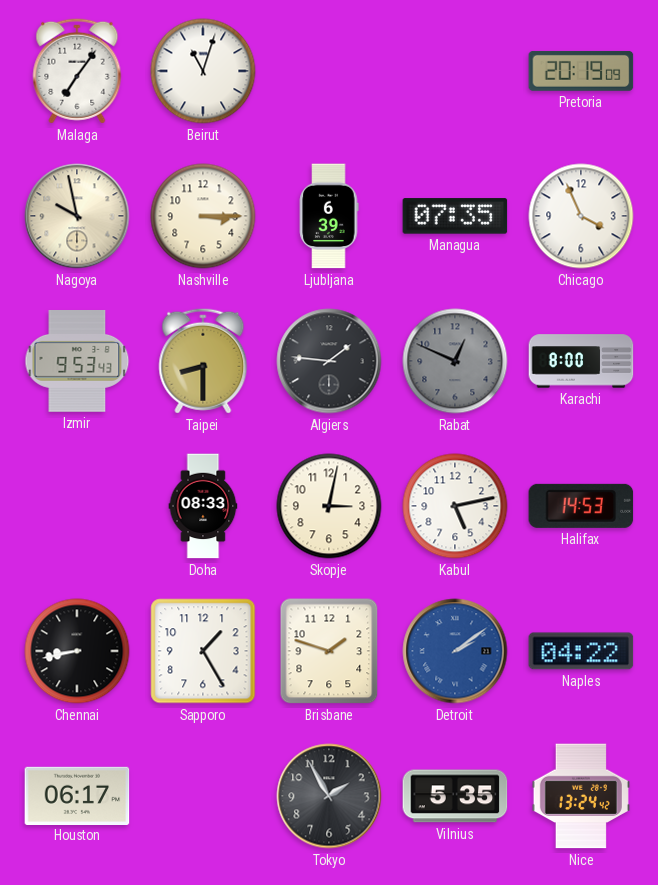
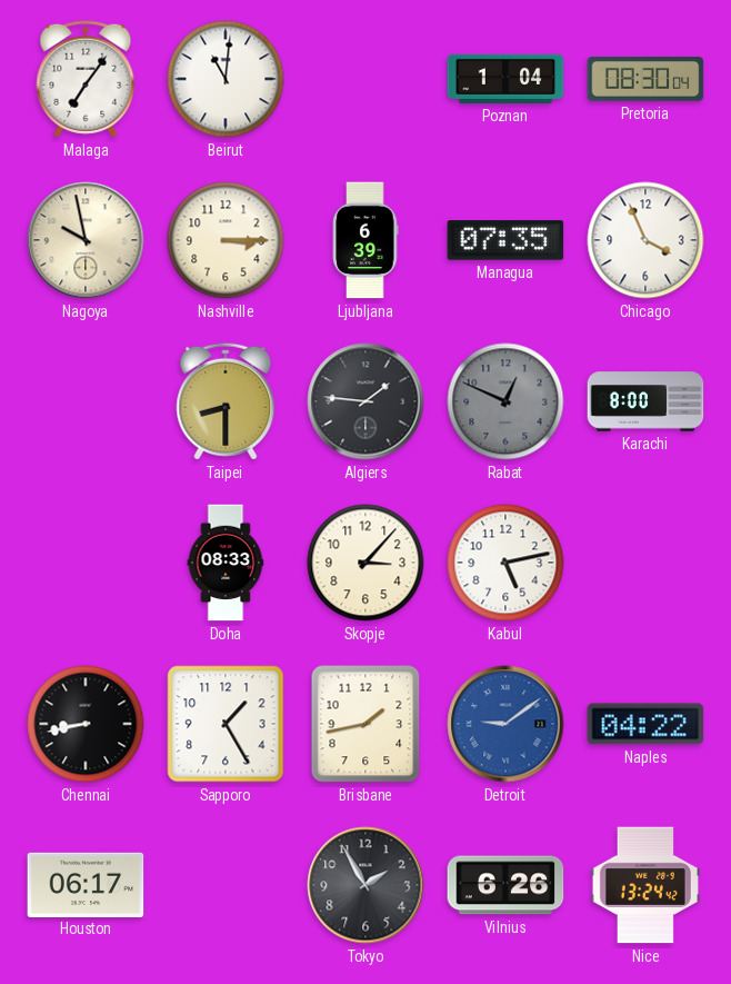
Beirut: 11:03 -> 11:01
Poznan: none -> 1:04
Pretoria: 20:19 -> 08:30
Izmir: 9:53 -> none
Skopje: 3:02 -> 3:07
Halifax: 14:53 -> none
Brisbane: 1:48 -> 1:43
Detroit: 2:09 -> 9:09
Vilnius: 5:35 -> 6:26
